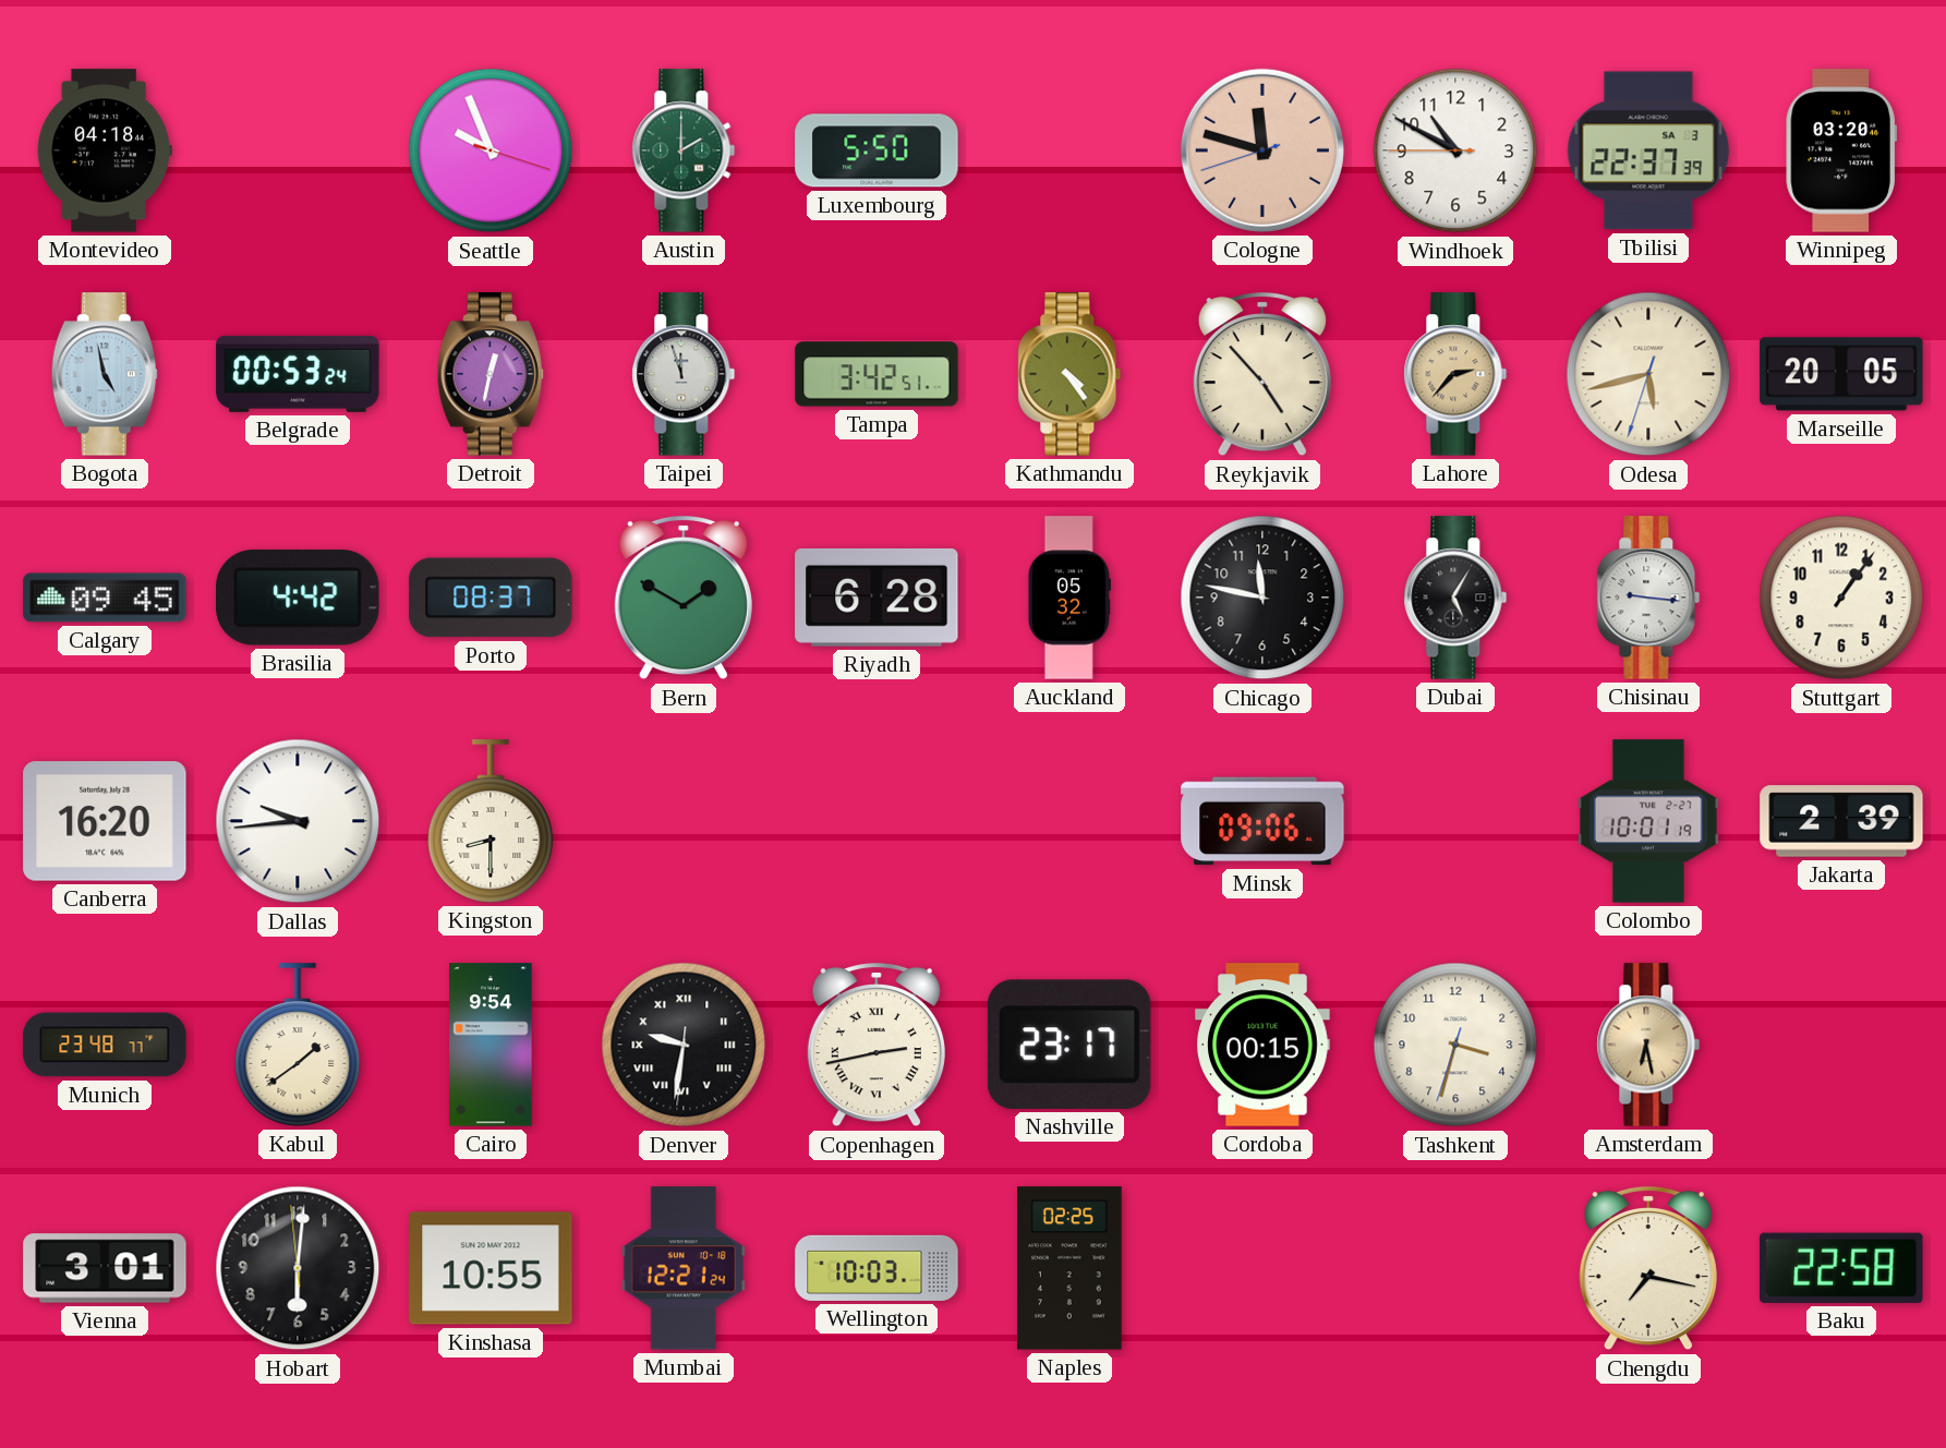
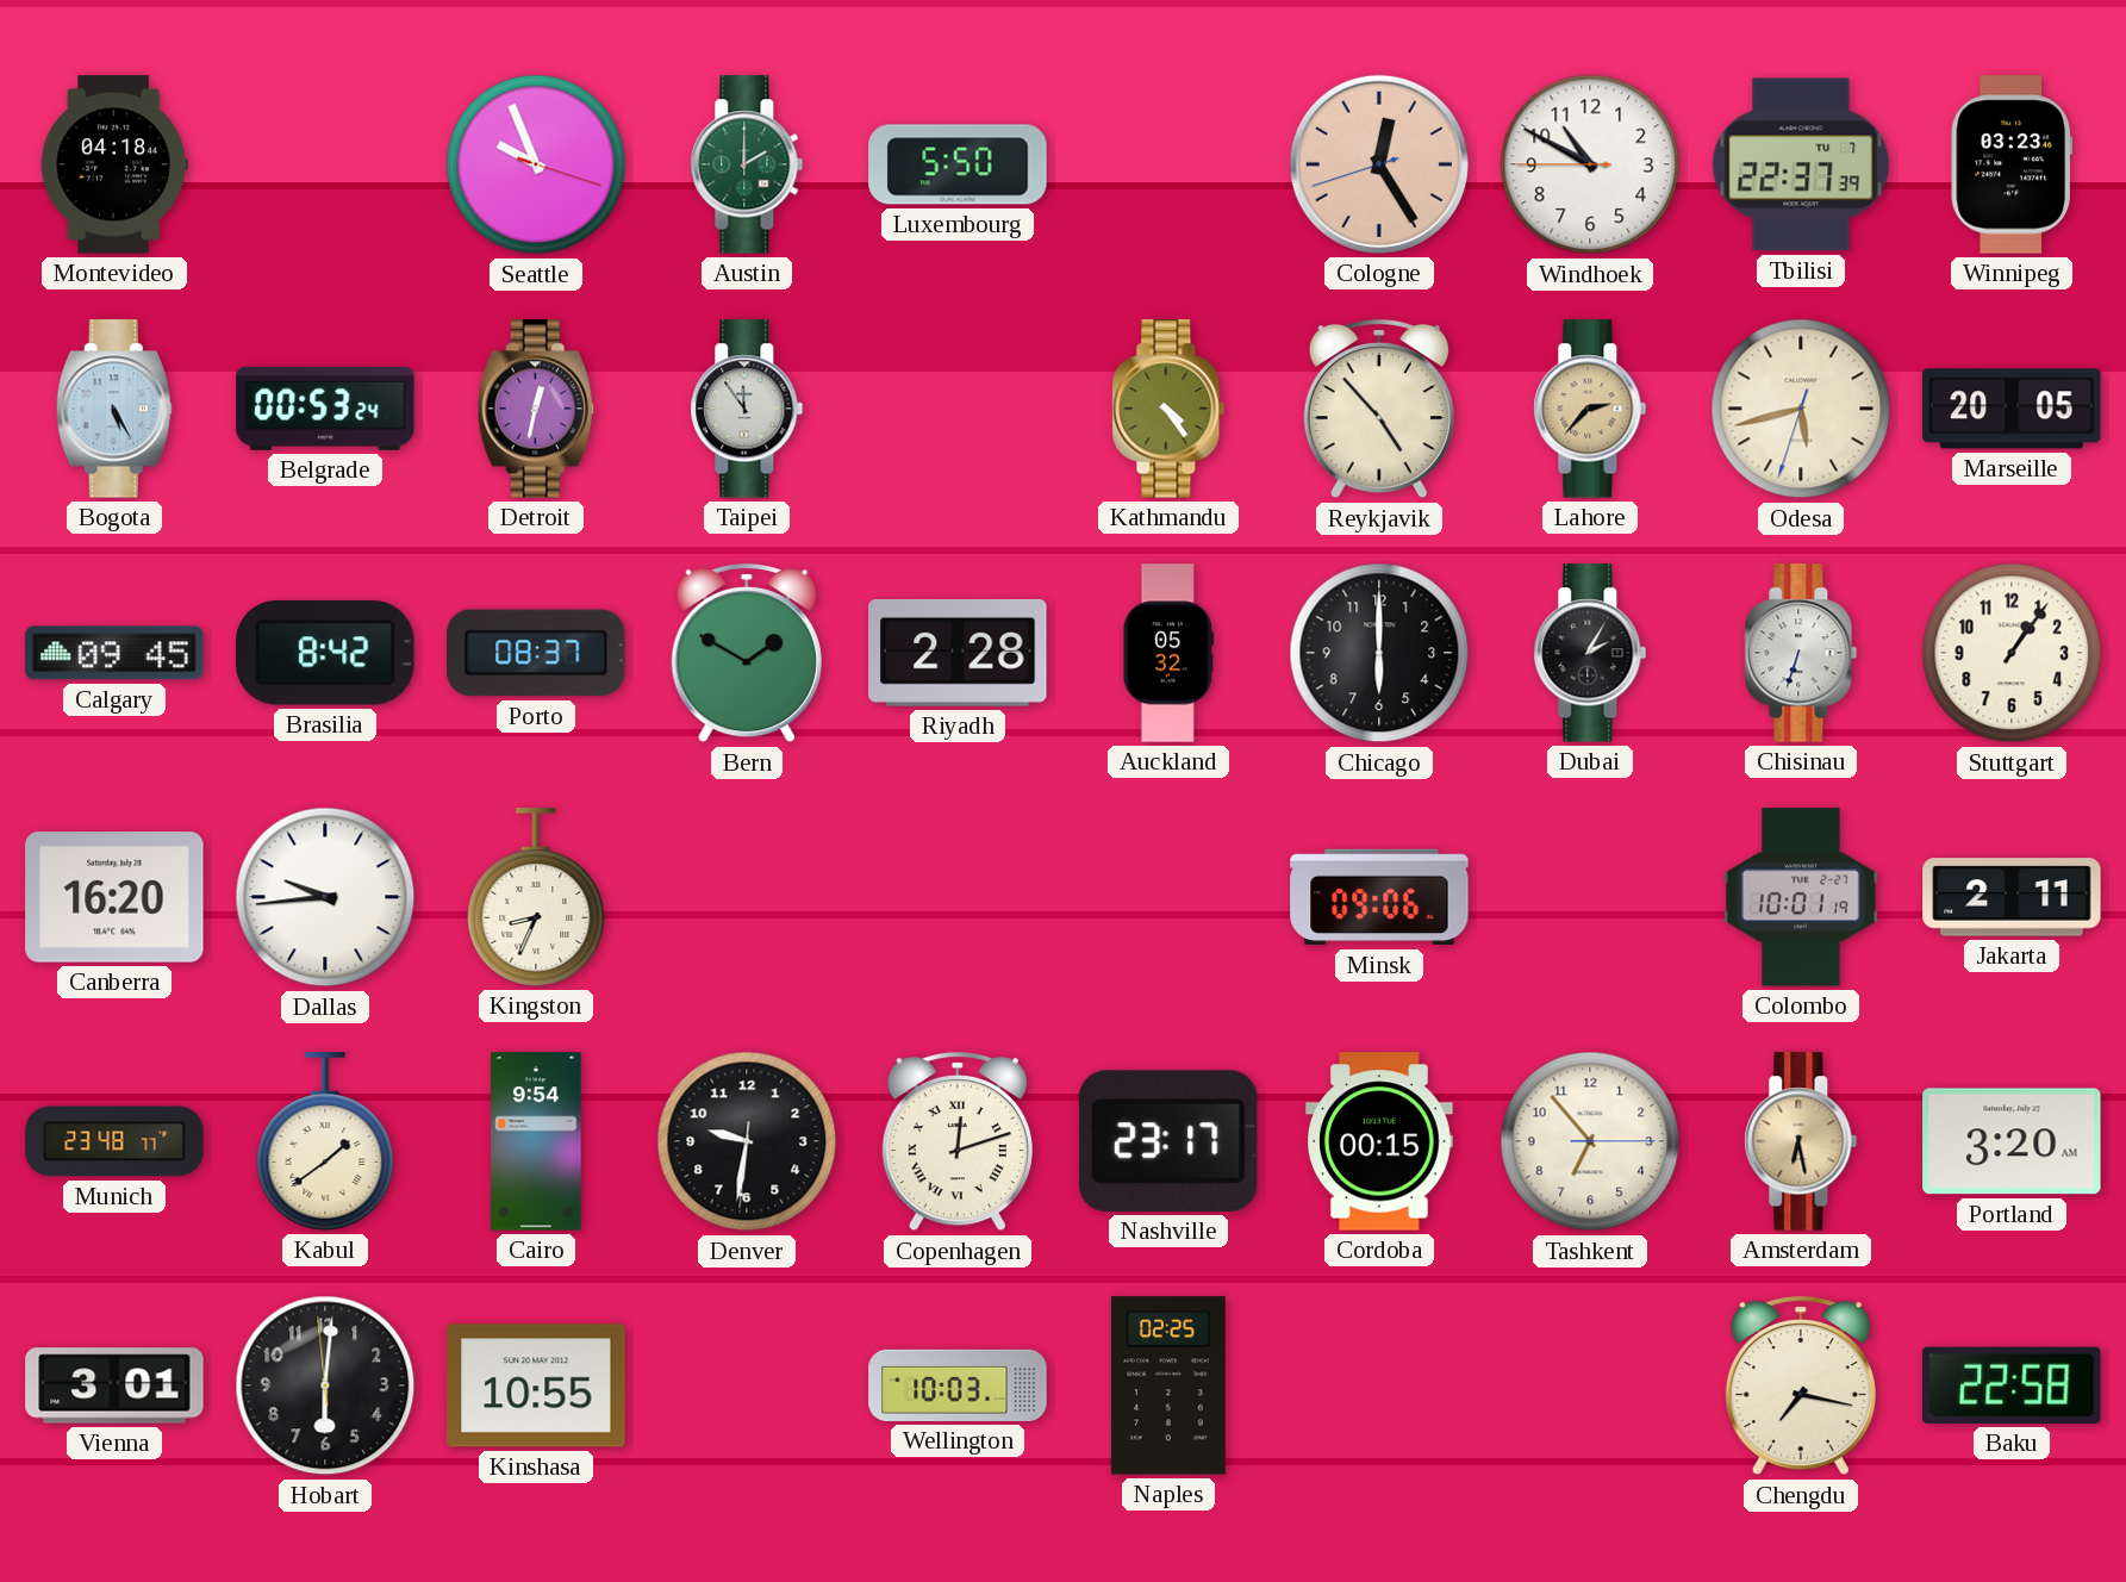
Cologne: 11:47 -> 12:24
Tbilisi date: SA 3 -> TU 7
Winnipeg: 03:20 -> 03:23
Bogota: 4:58 -> 5:25
Taipei: 11:57 -> 11:54
Tampa: 3:42 -> none
Brasilia: 4:42 -> 8:42
Riyadh: 6:28 -> 2:28
Chicago: 11:47 -> 6:00
Dubai: 5:05 -> 2:05
Chisinau: 9:16 -> 6:33
Kingston: 8:30 -> 8:34
Jakarta: 2:39 -> 2:11
Denver numerals: Roman -> Arabic
Copenhagen: 2:43 -> 12:12
Tashkent: 3:32 -> 6:53
Portland: none -> 3:20
Mumbai: 12:21 -> none
